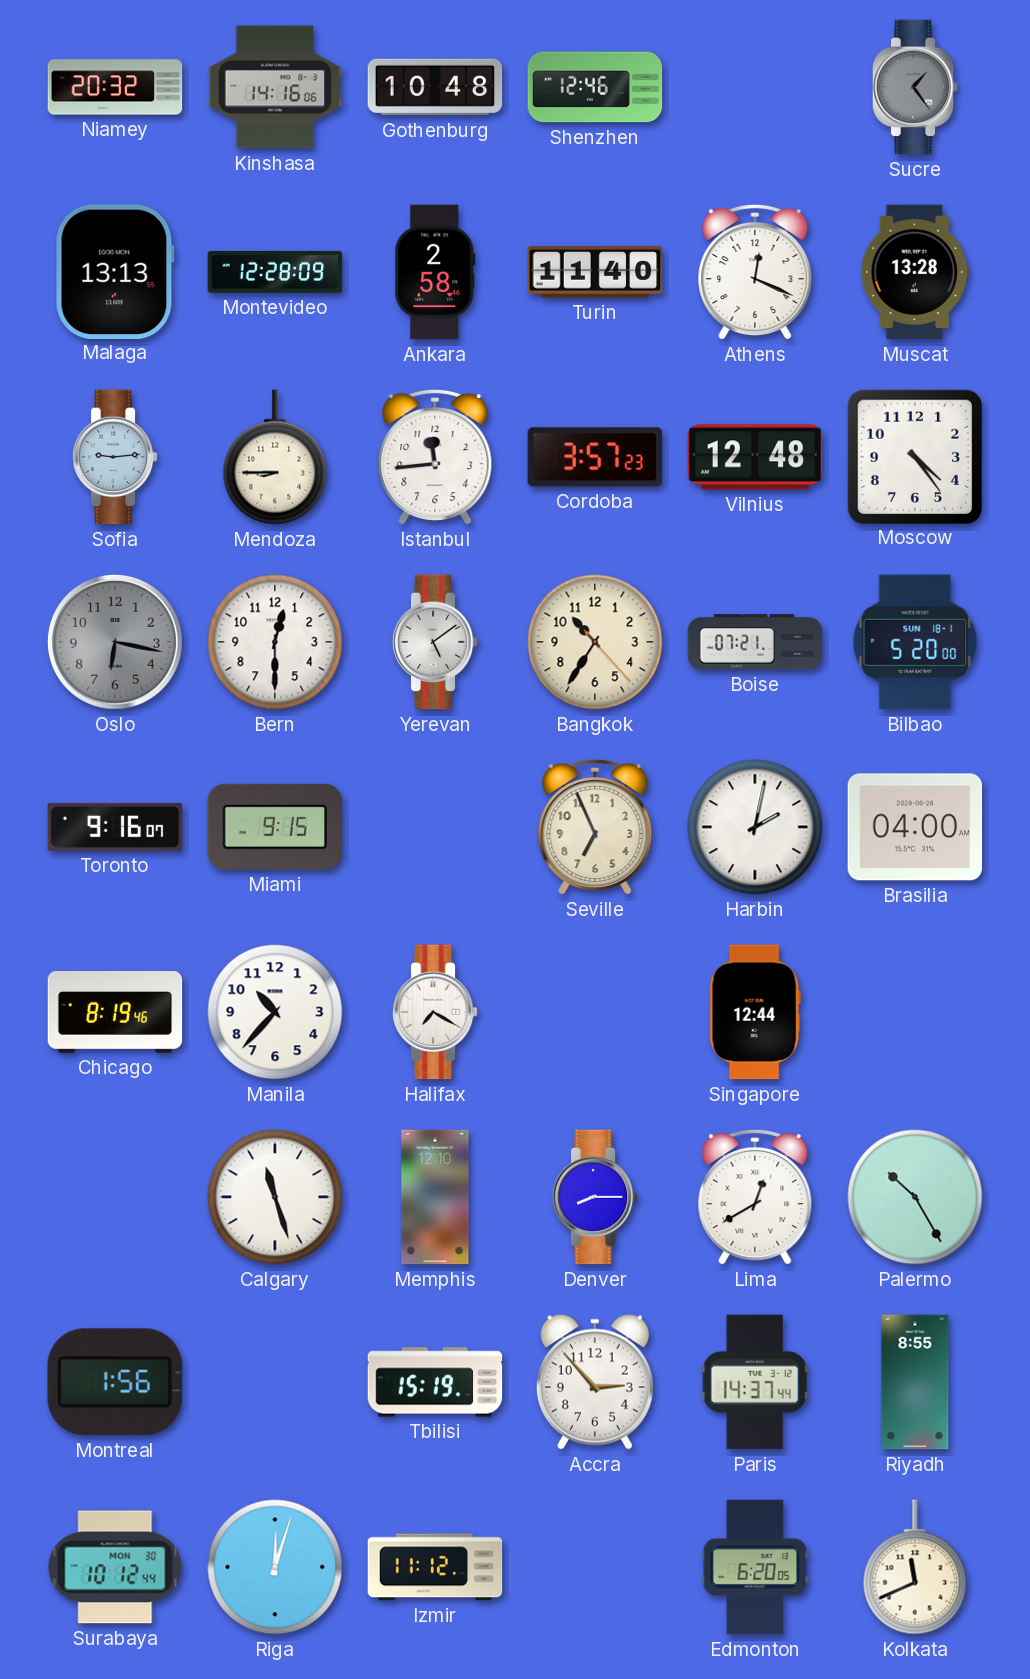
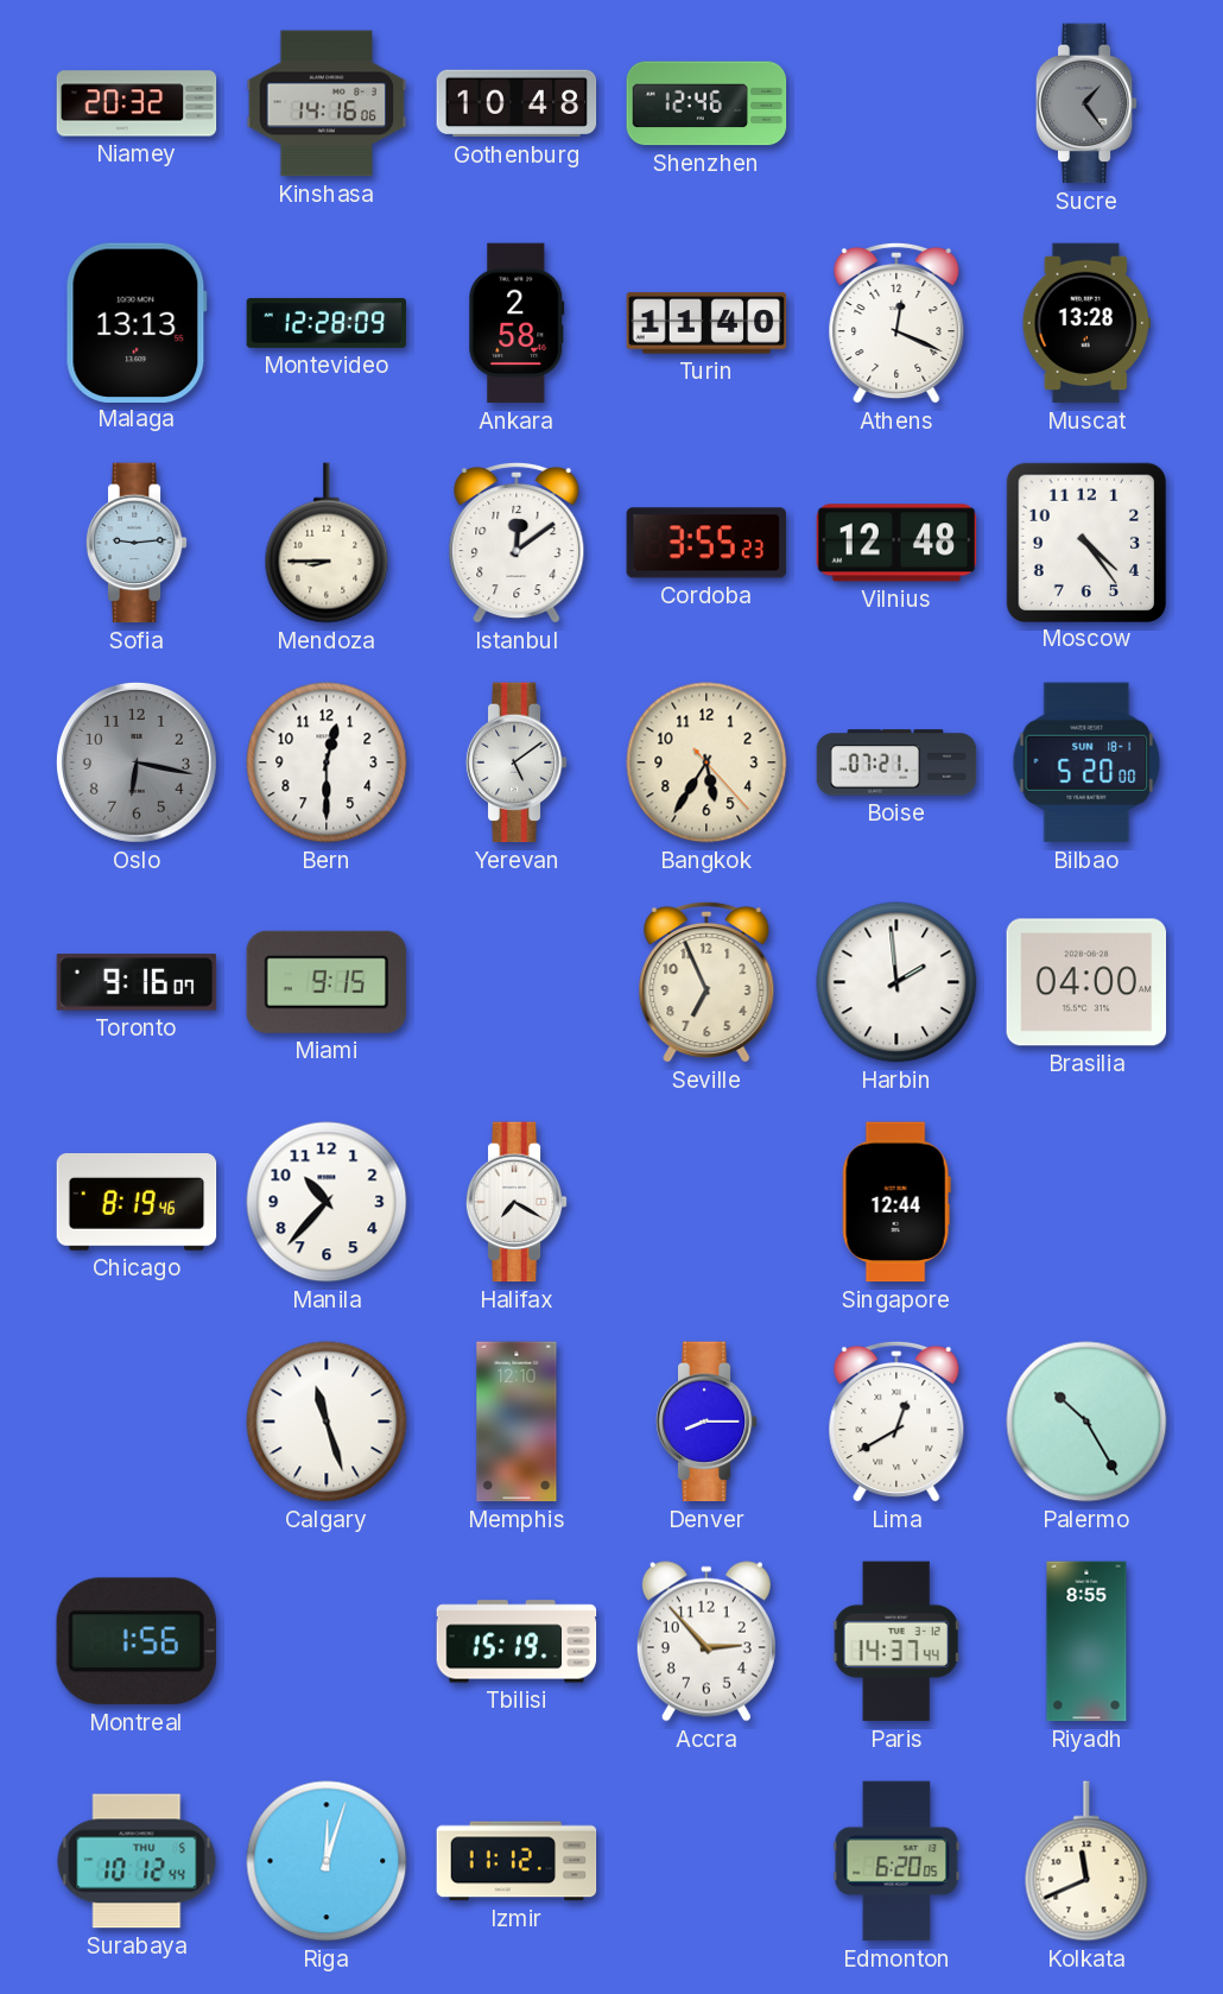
Istanbul: 11:44 -> 12:09
Cordoba: 3:57 -> 3:55
Bangkok: 10:35 -> 5:35
Harbin: 2:02 -> 1:59
Surabaya date: MON 30 -> THU 5
